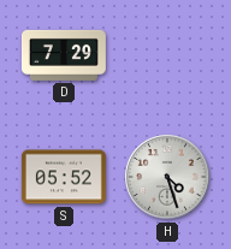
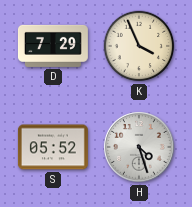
K: none -> 3:56
